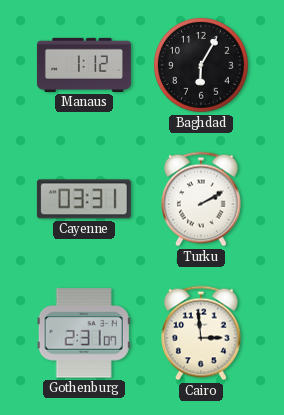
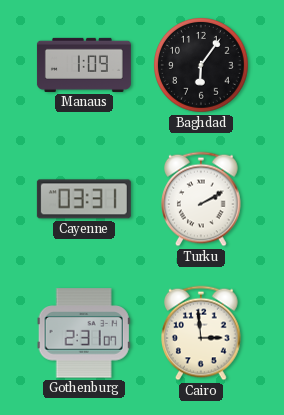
Manaus: 1:12 -> 1:09
Baghdad: 6:05 -> 6:06
